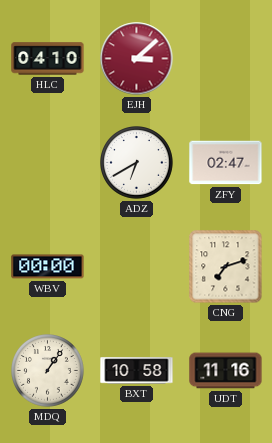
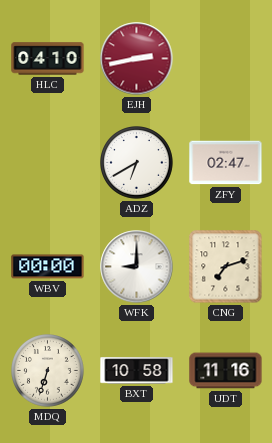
EJH: 3:08 -> 2:43
WFK: none -> 9:00
MDQ: 1:06 -> 6:33
